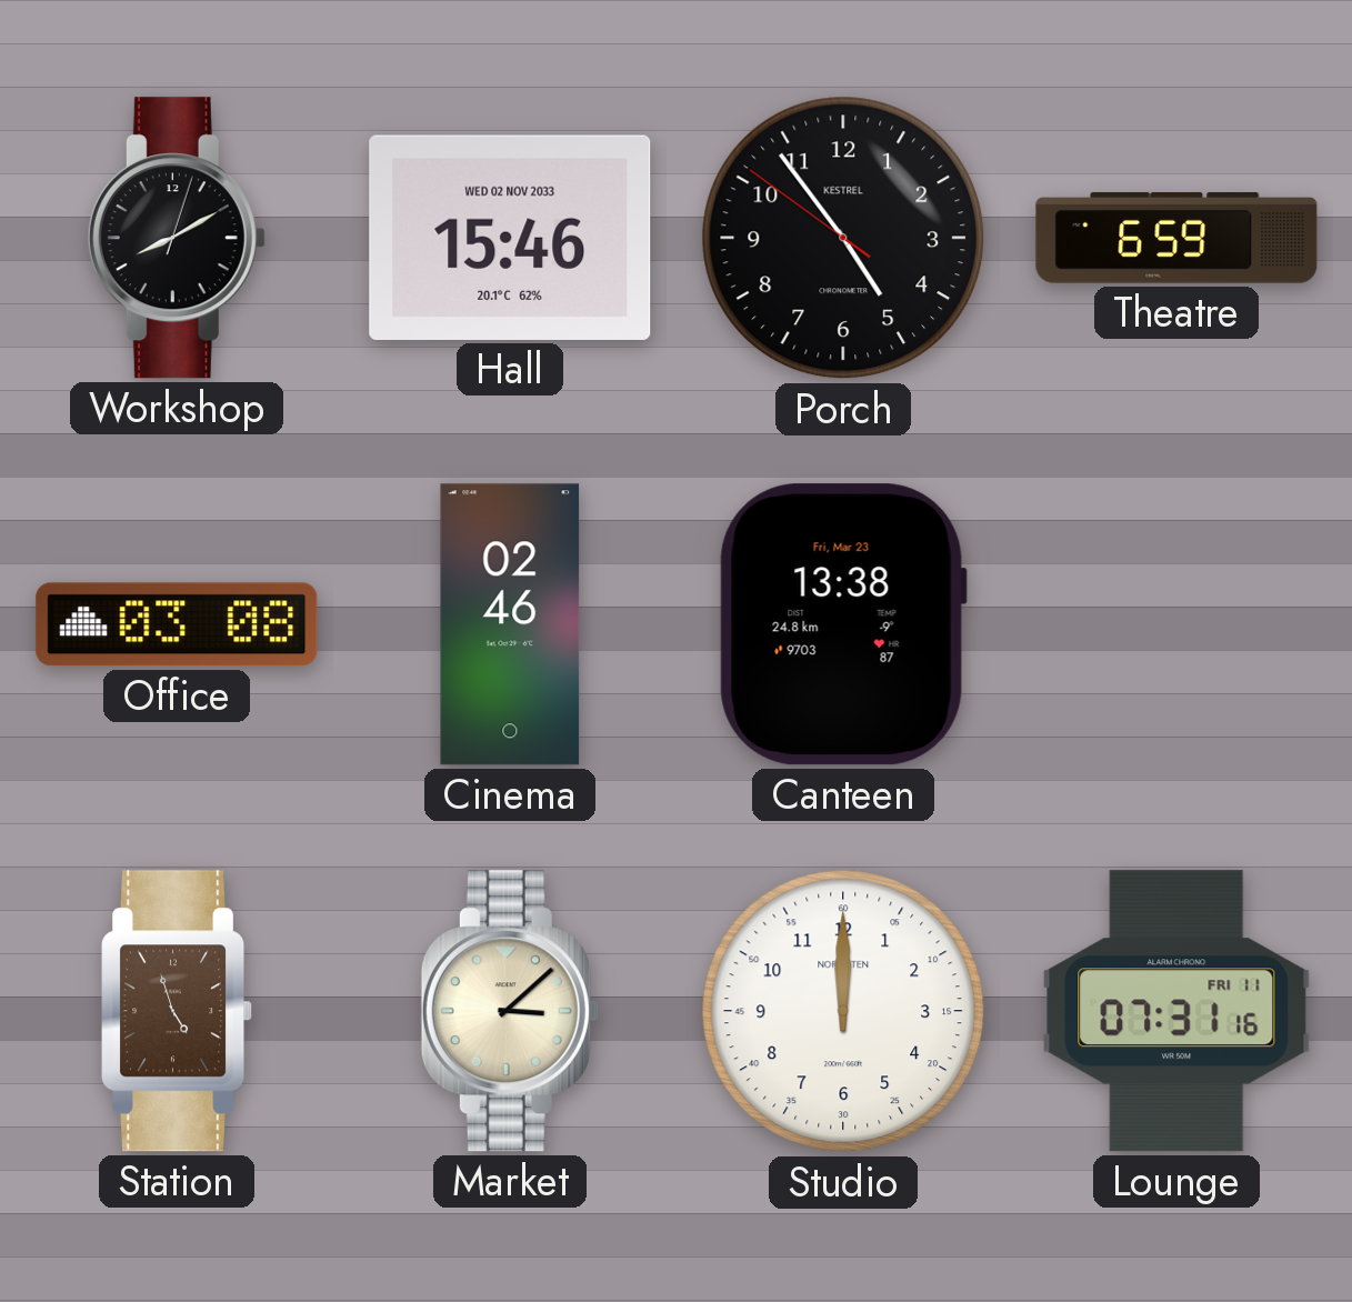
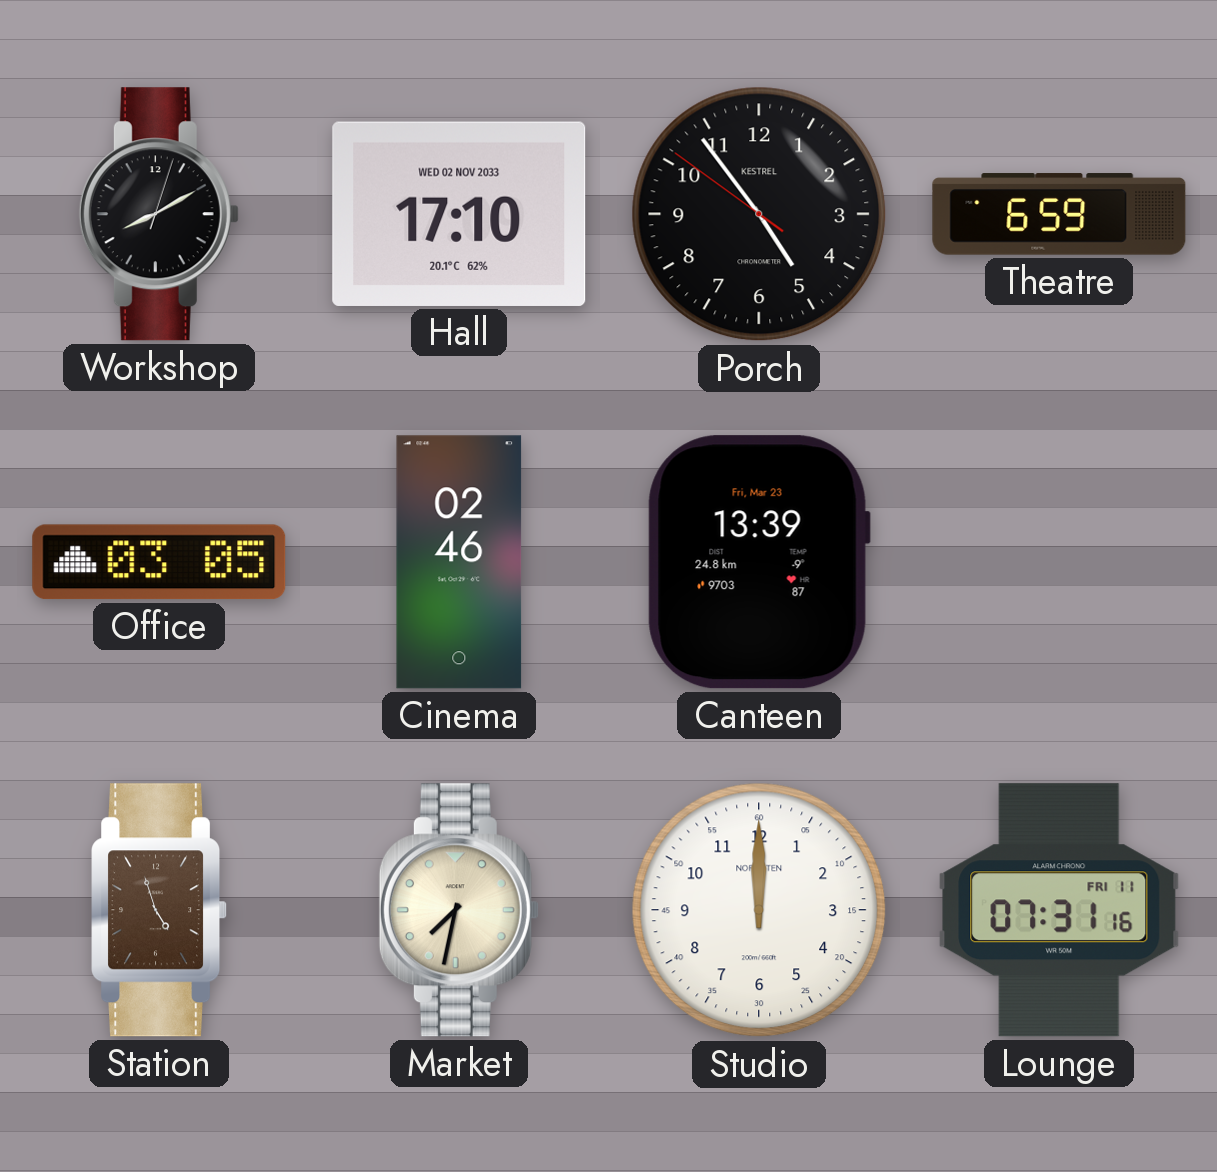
Hall: 15:46 -> 17:10
Office: 03:08 -> 03:05
Canteen: 13:38 -> 13:39
Market: 3:08 -> 7:32
